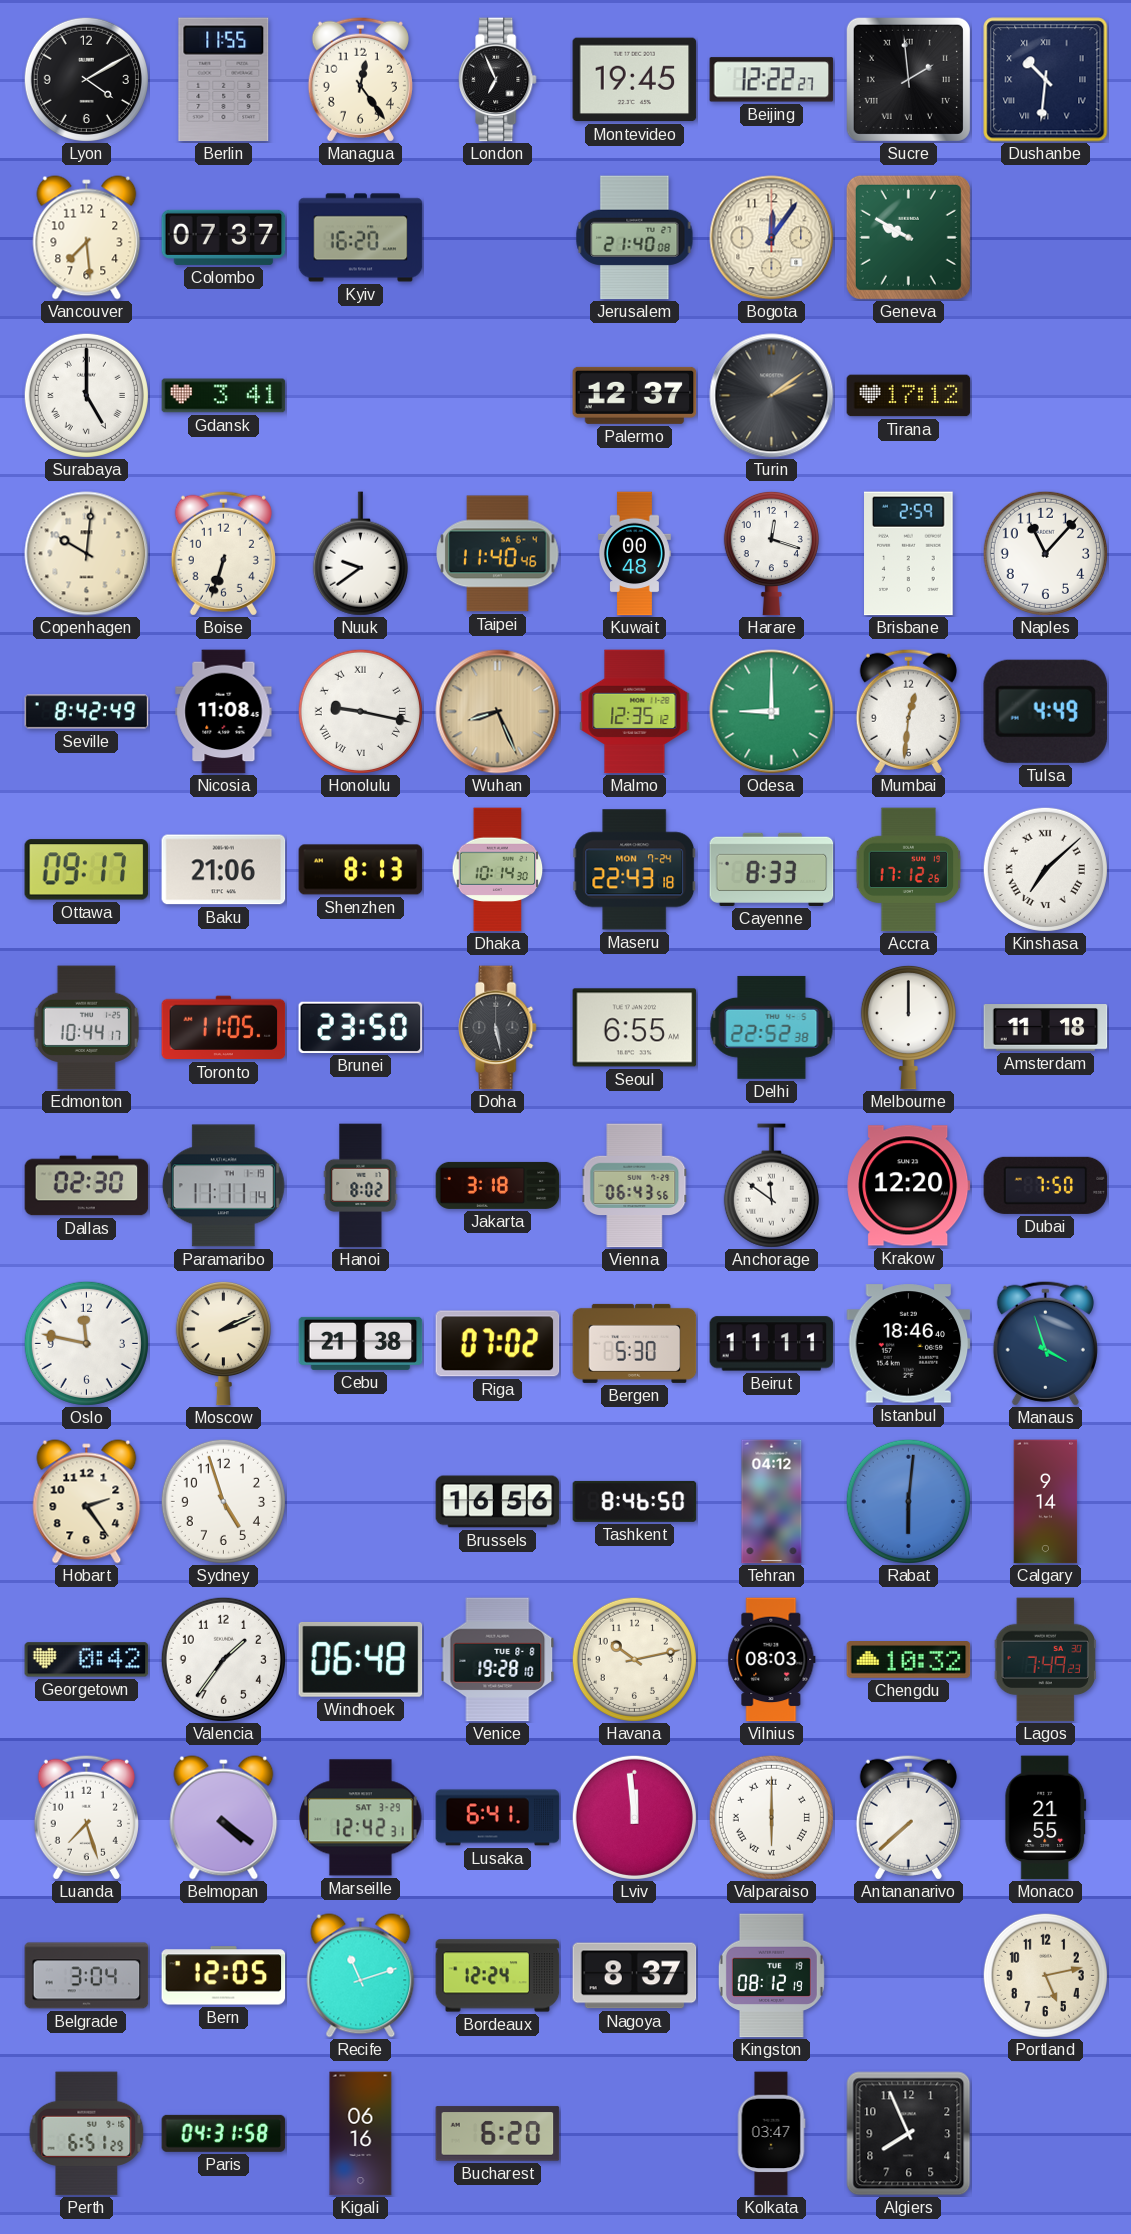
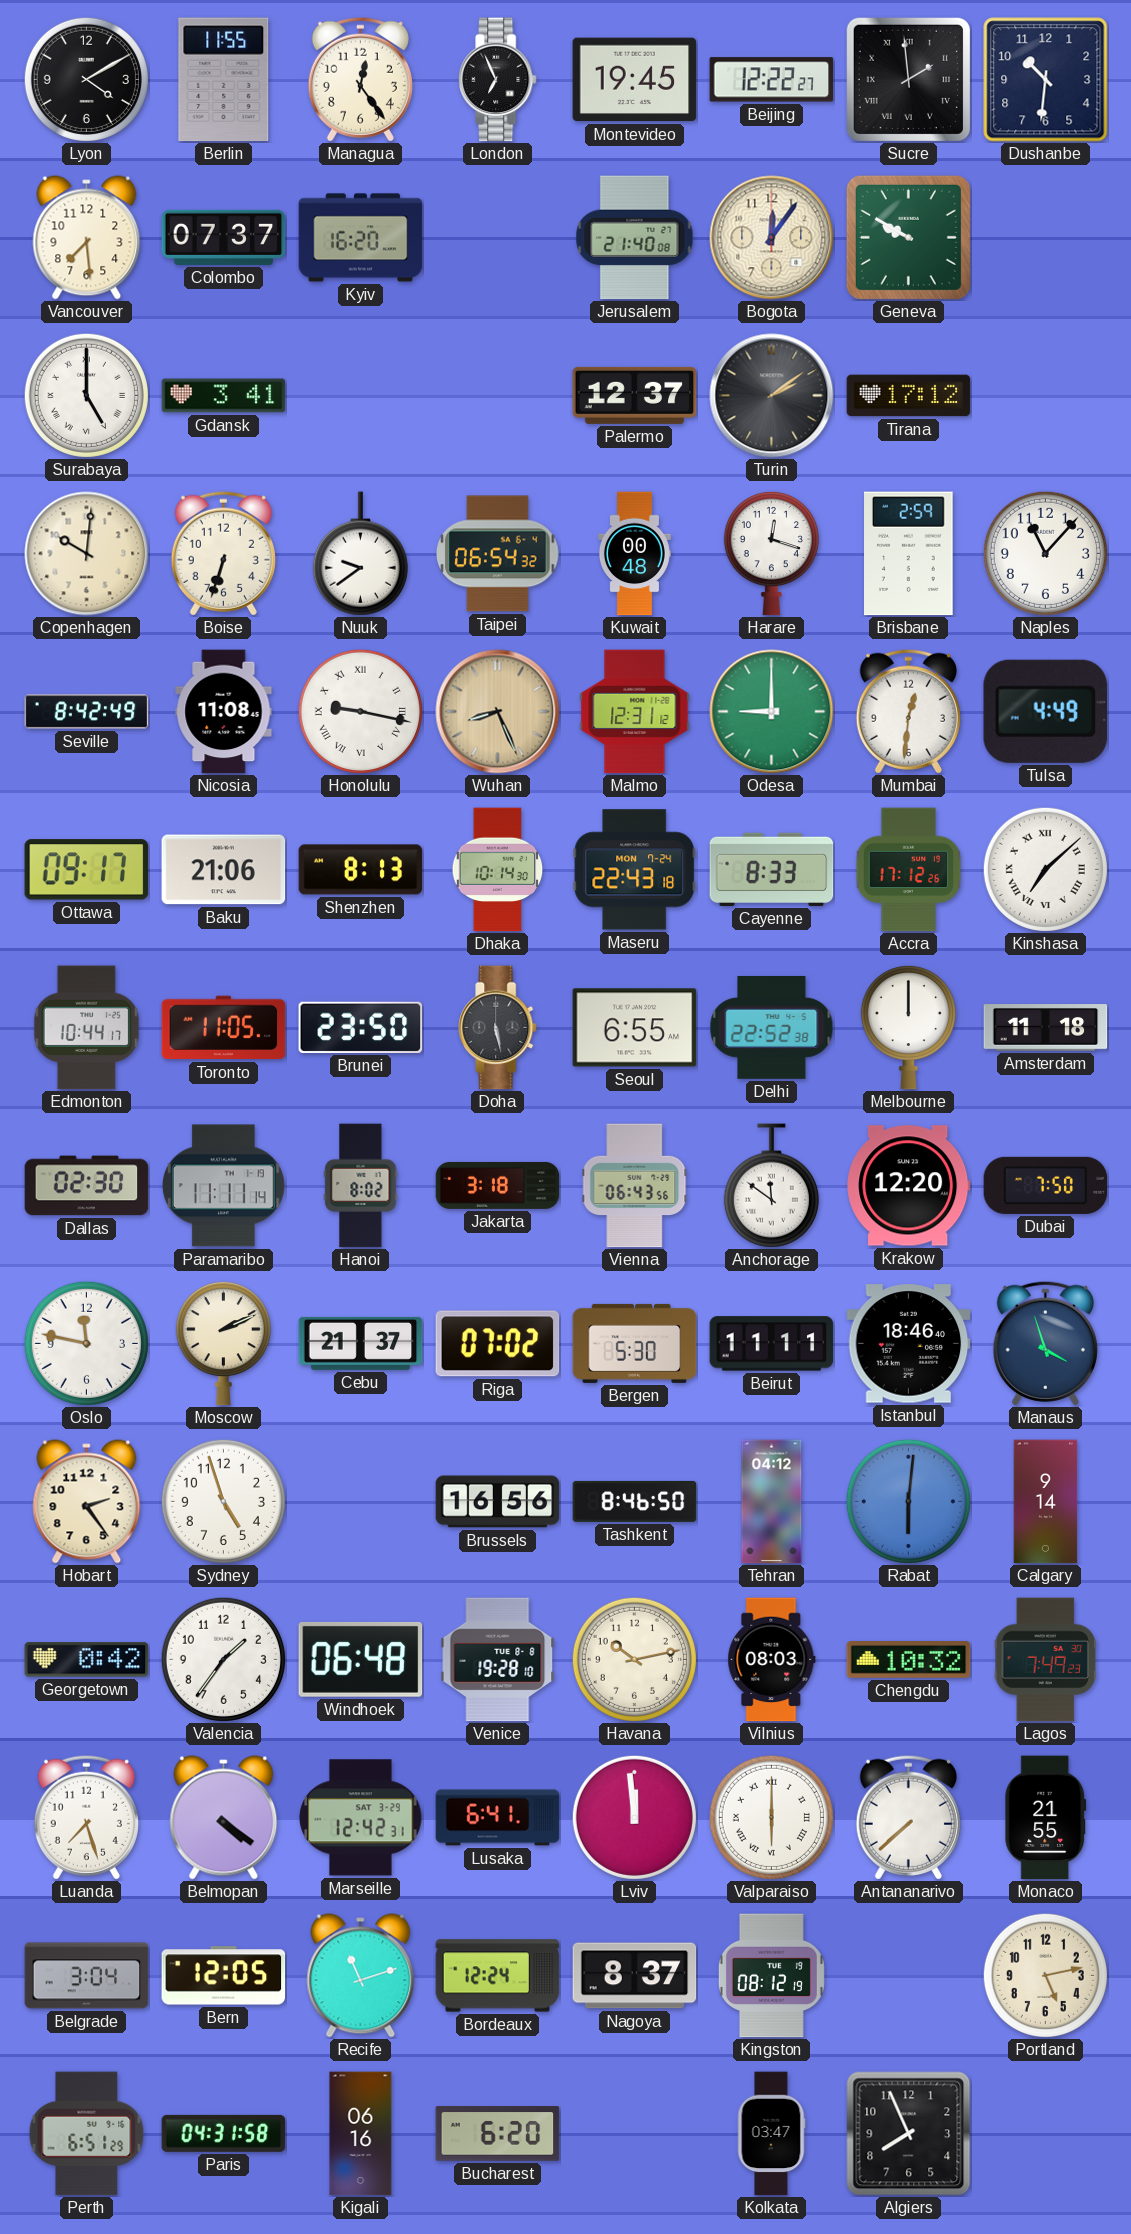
Dushanbe numerals: Roman -> Arabic
Taipei: 11:40 -> 06:54
Malmo: 12:35 -> 12:31
Cebu: 21:38 -> 21:37
